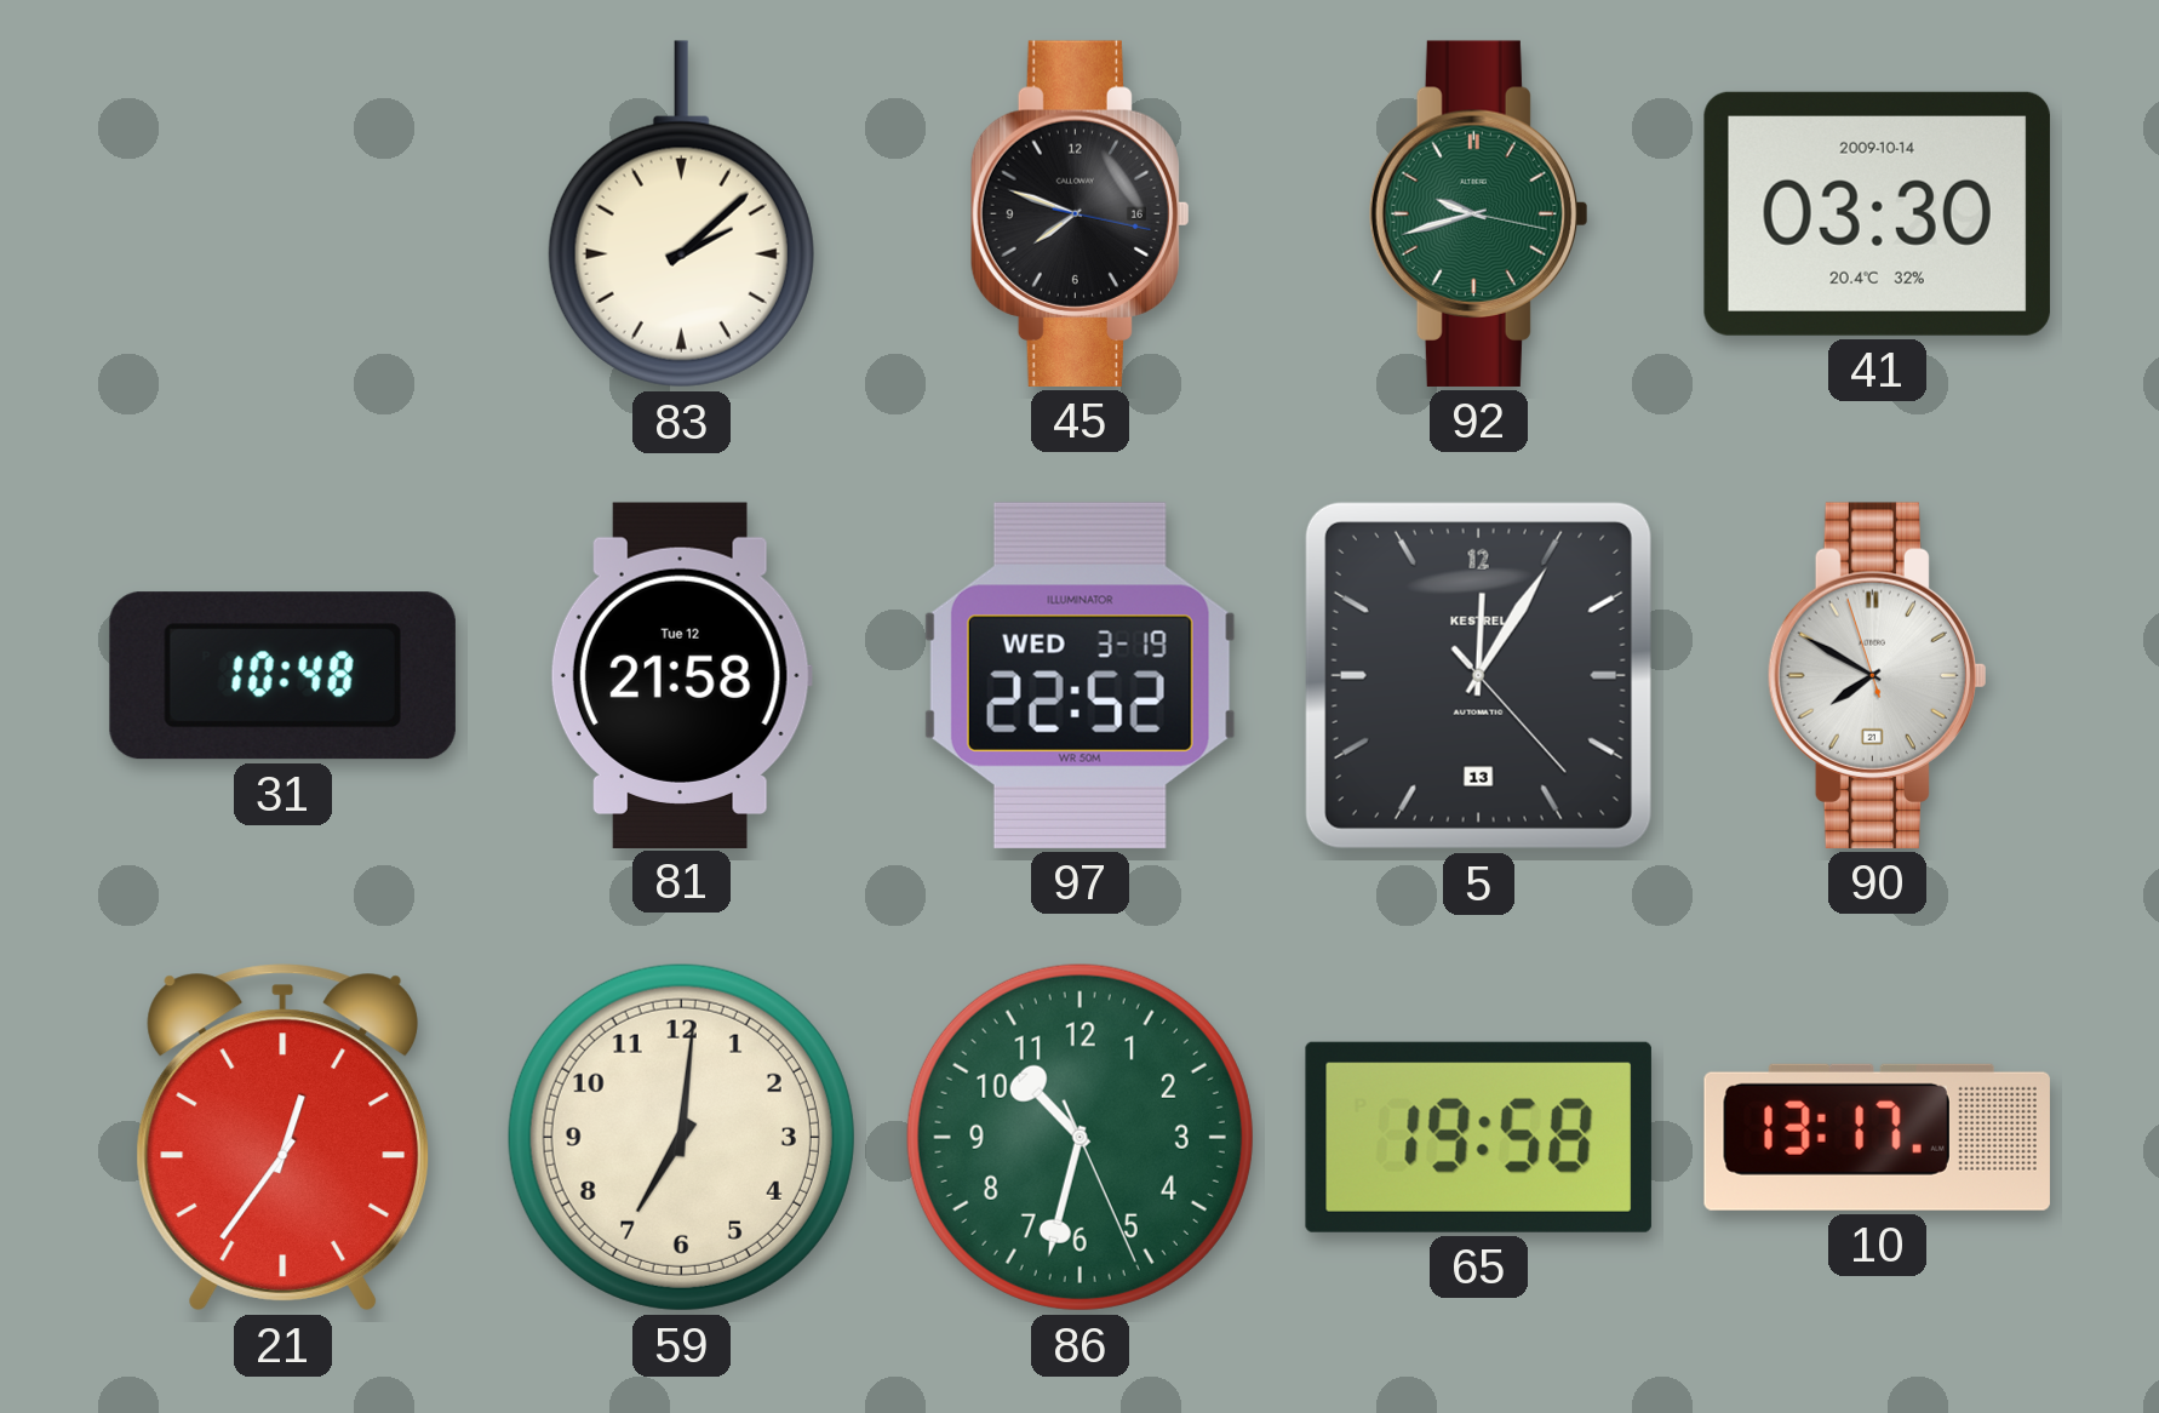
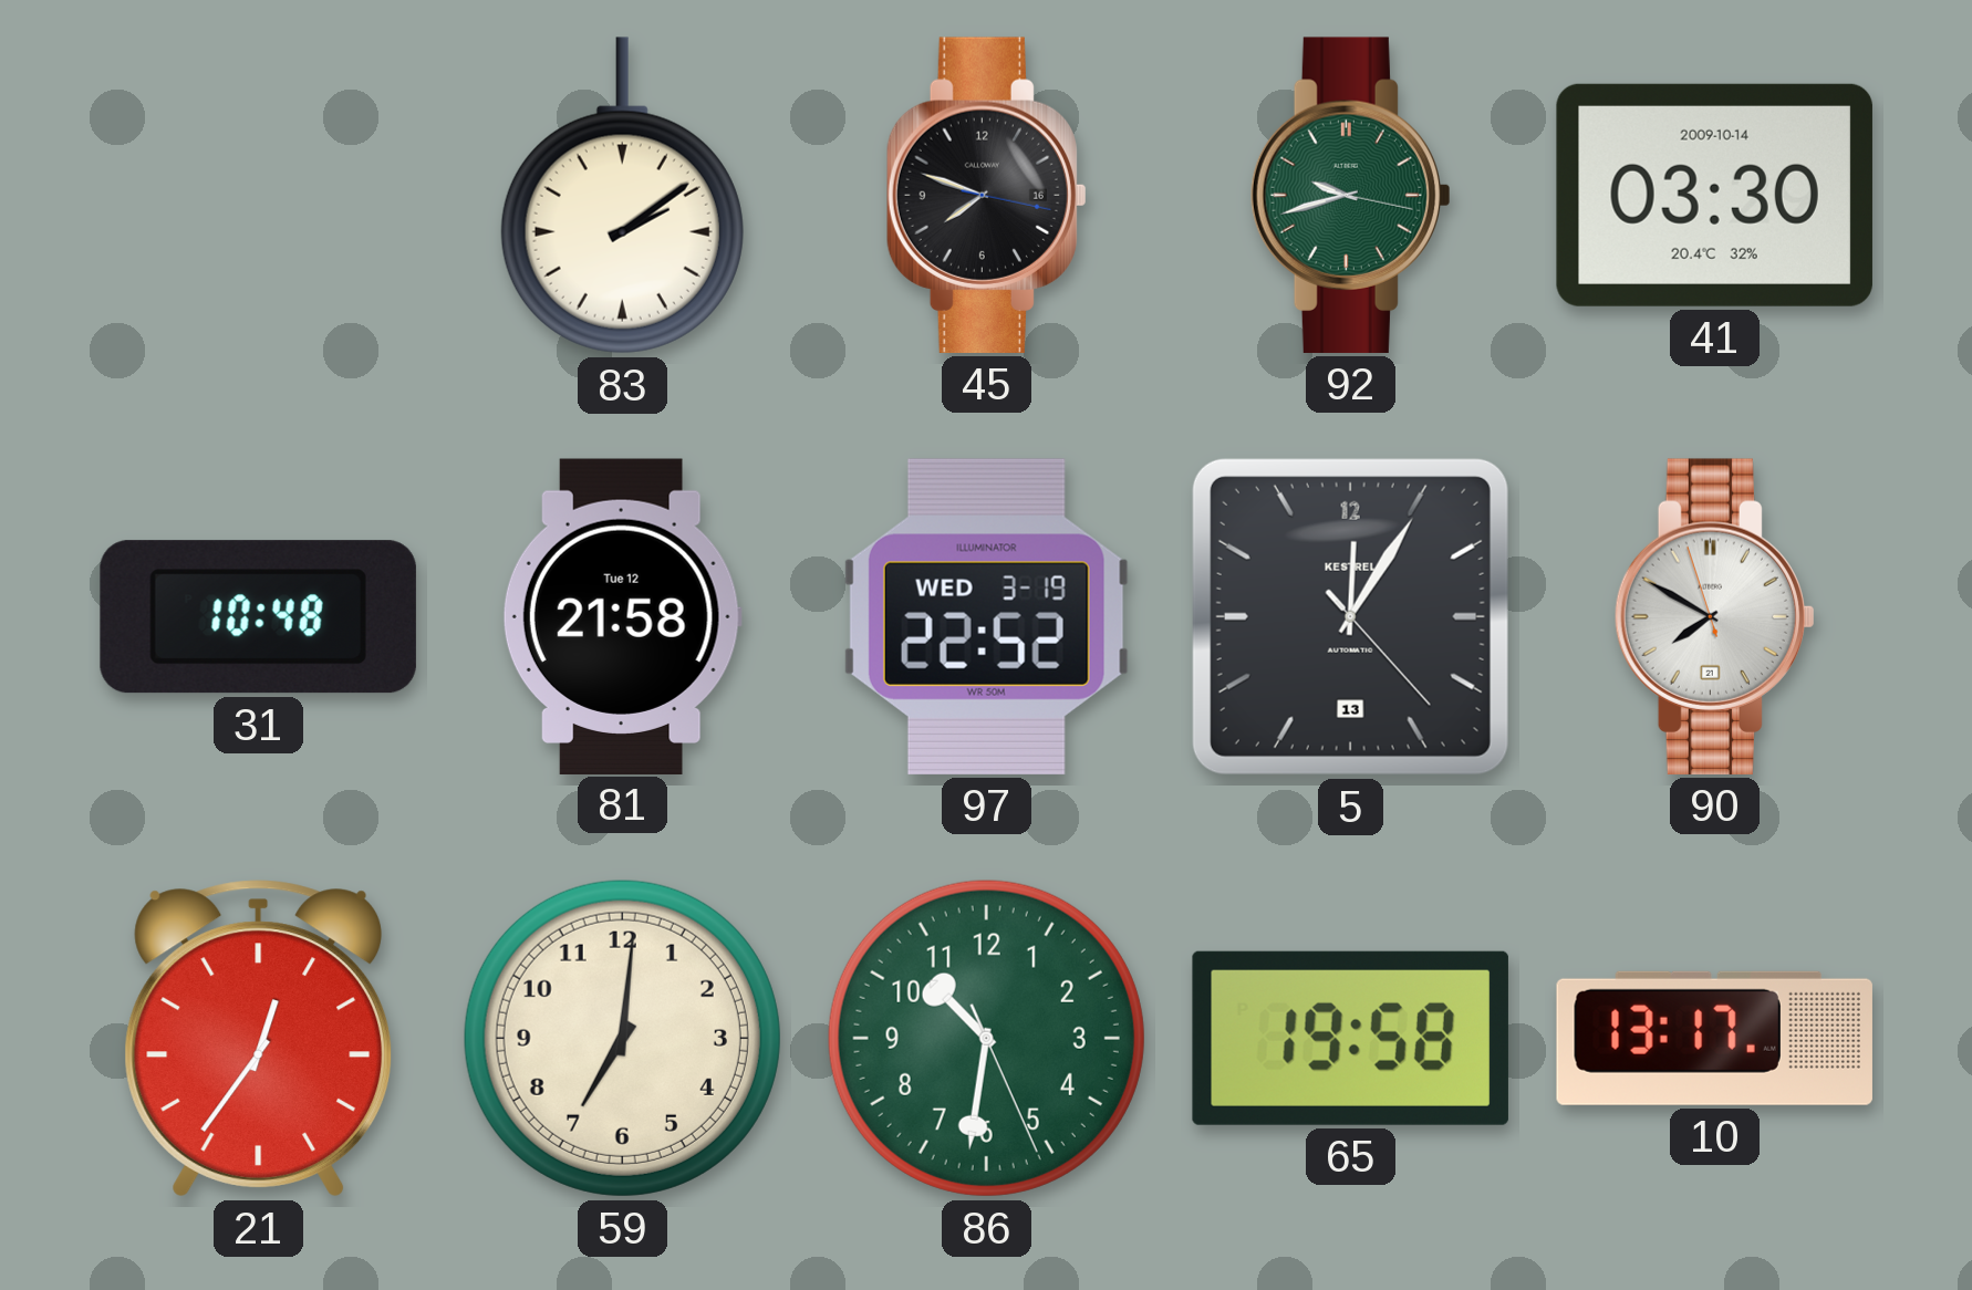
83: 2:08 -> 2:09
86: 10:32 -> 10:31
